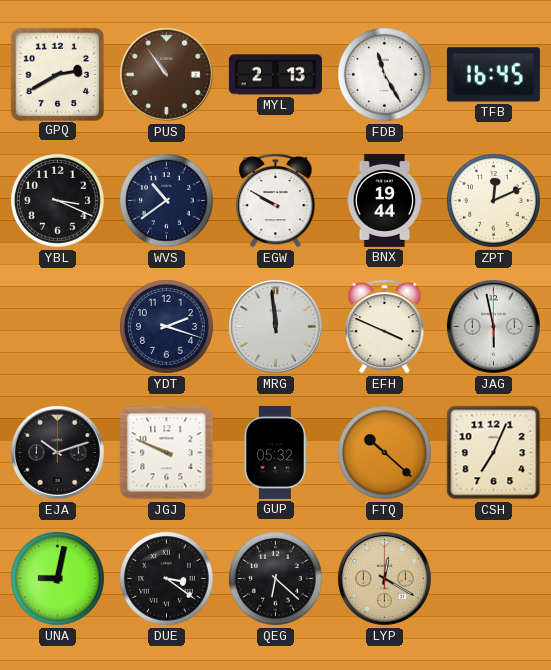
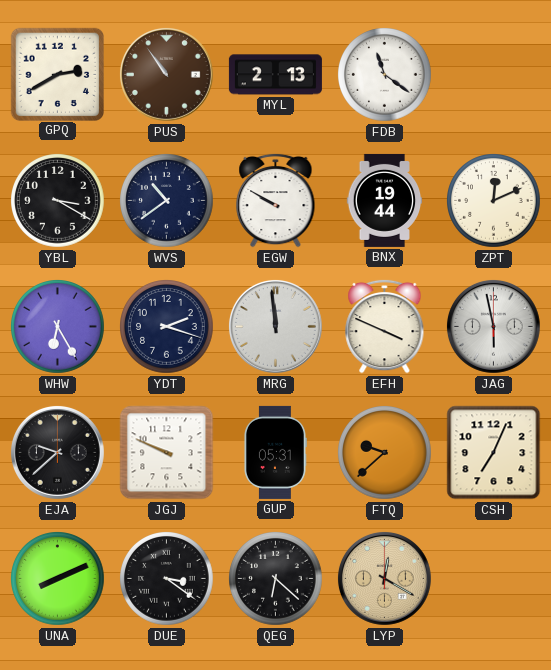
FDB: 11:25 -> 11:21
TFB: 16:45 -> none
YBL: 3:19 -> 3:20
WHW: none -> 6:25
EJA: 10:12 -> 9:38
GUP: 05:32 -> 05:31
FTQ: 10:22 -> 9:38
UNA: 9:02 -> 8:11
